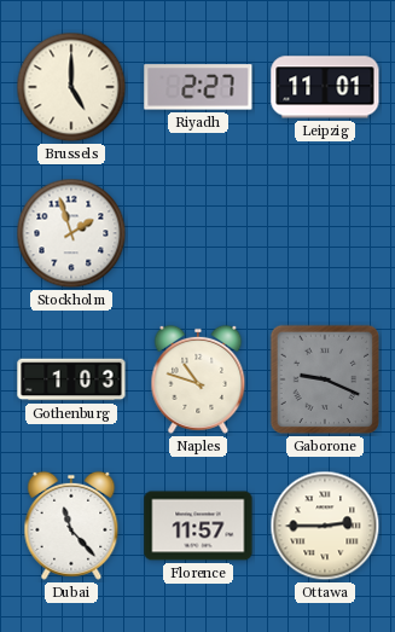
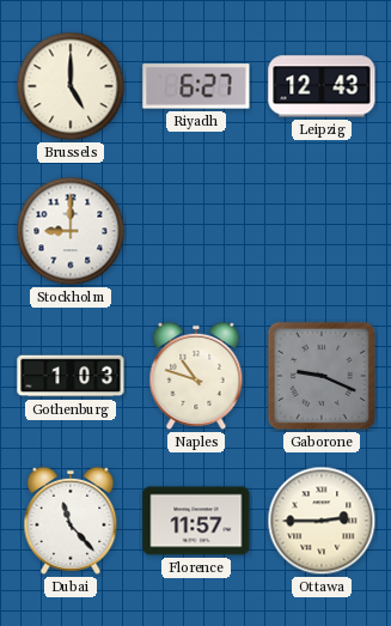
Riyadh: 2:27 -> 6:27
Leipzig: 11:01 -> 12:43
Stockholm: 1:57 -> 9:00
